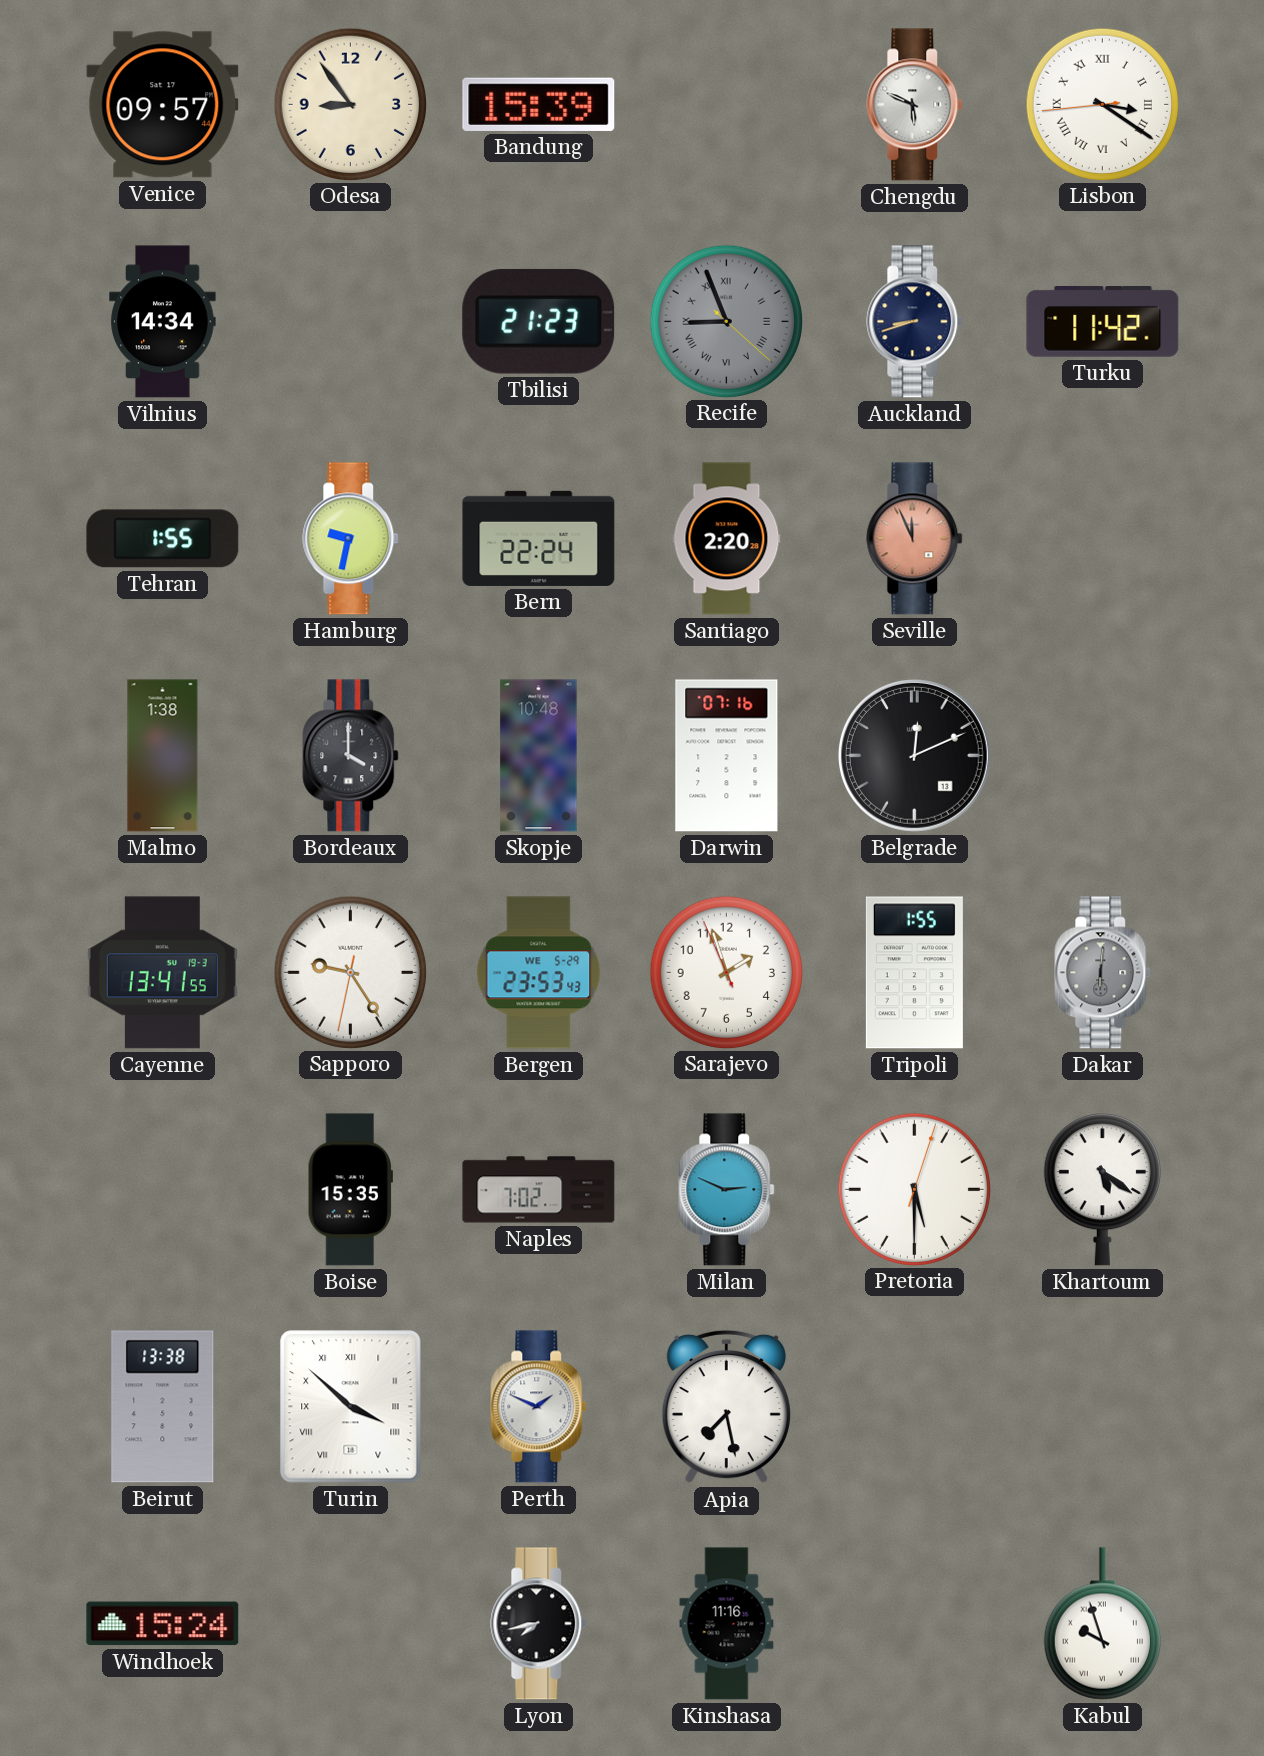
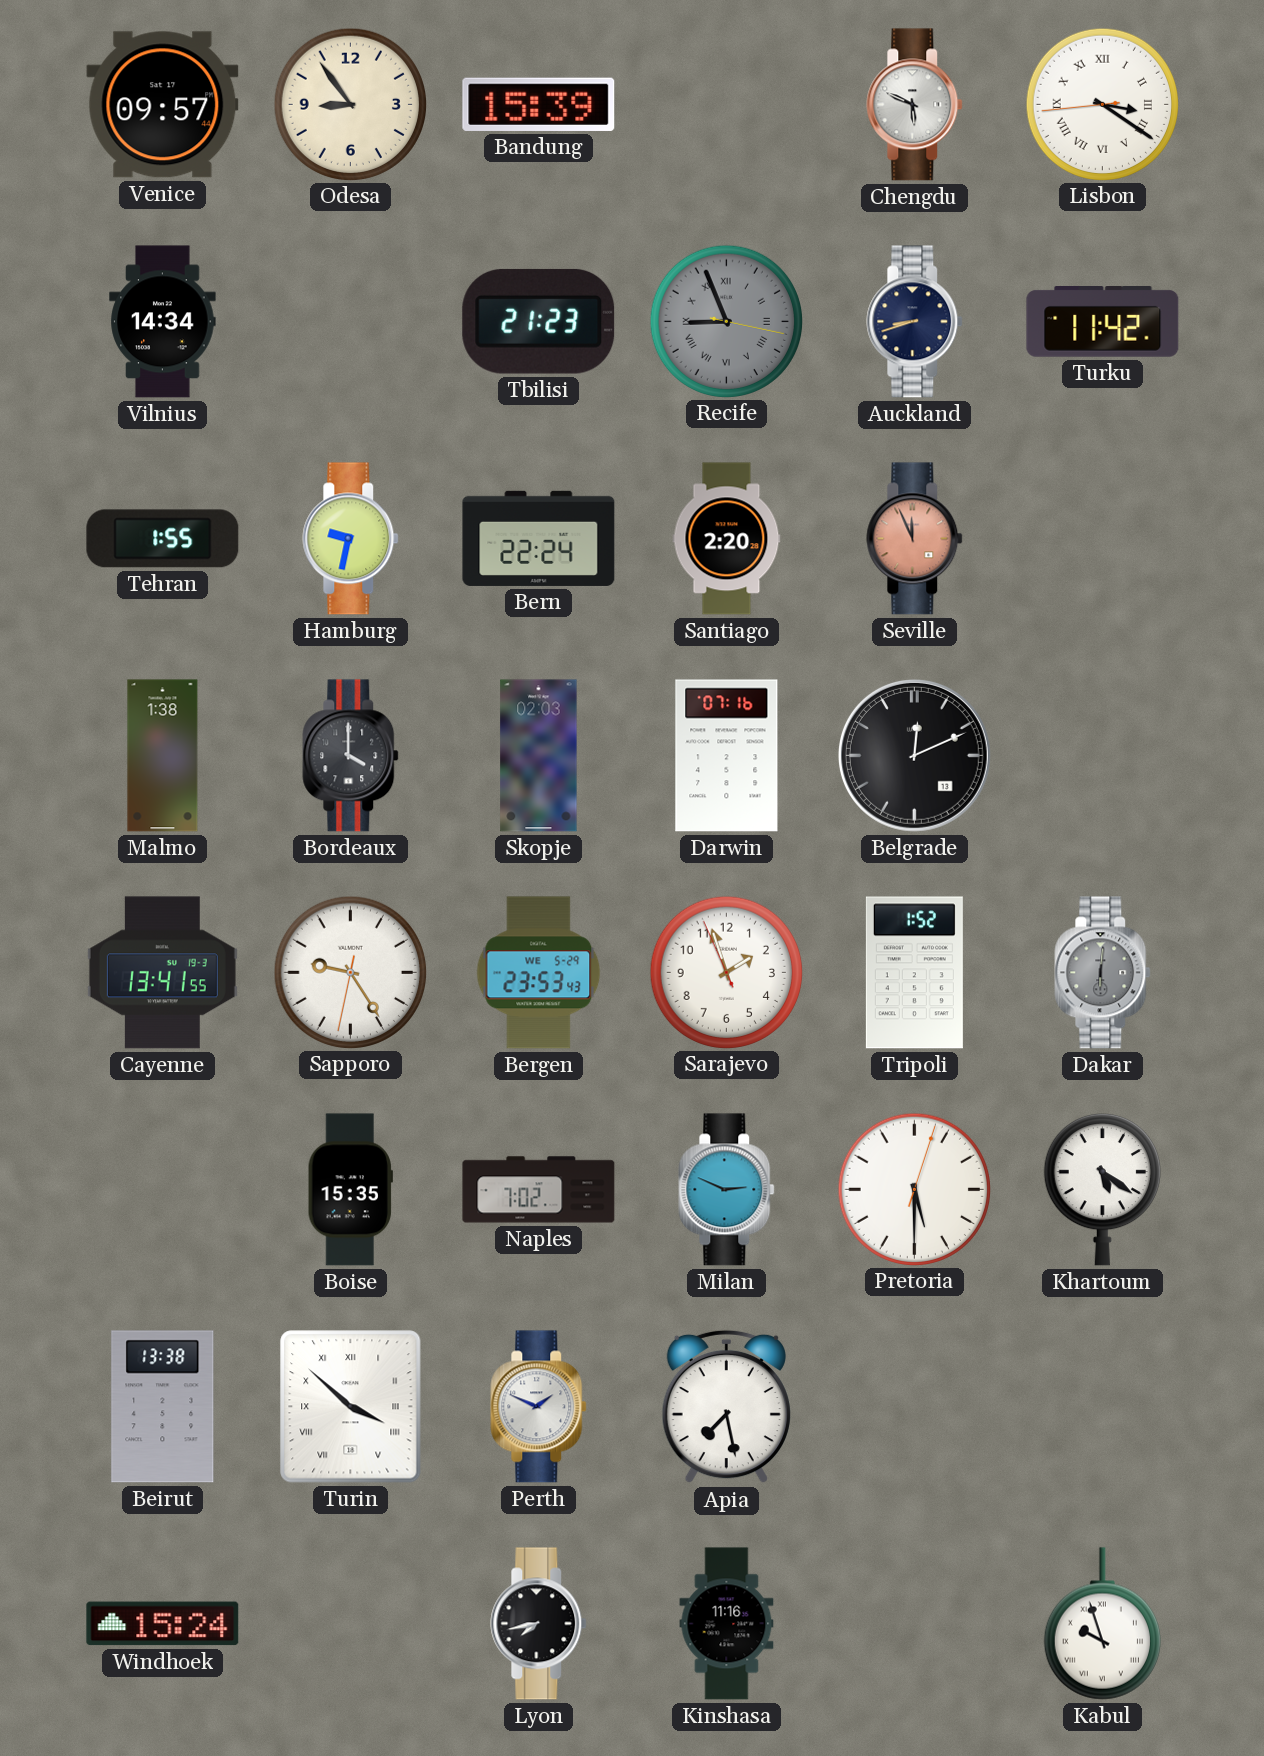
Recife: 8:56:22 -> 8:56:17
Skopje: 10:48 -> 02:03
Tripoli: 1:55 -> 1:52
